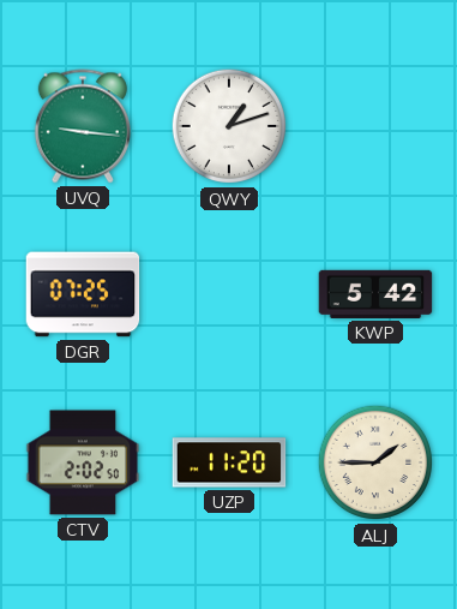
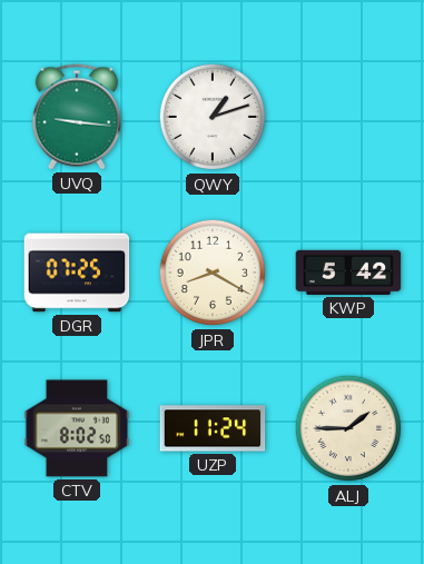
JPR: none -> 8:20
CTV: 2:02 -> 8:02
UZP: 11:20 -> 11:24
